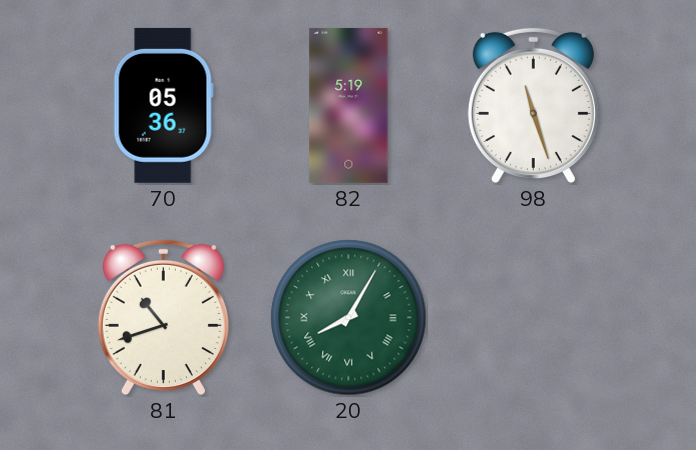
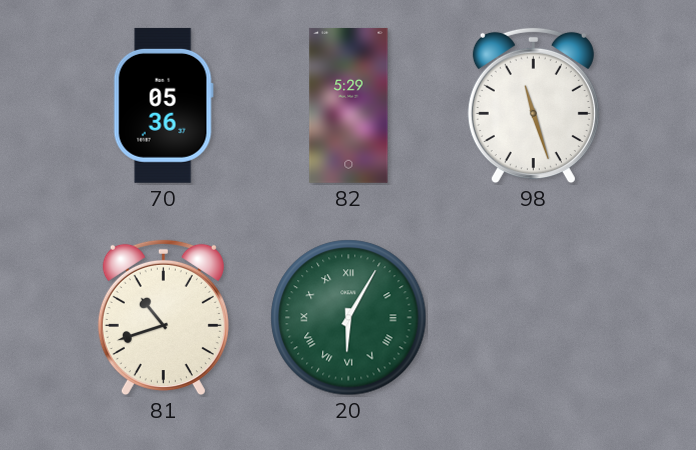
82: 5:19 -> 5:29
20: 8:05 -> 6:05
